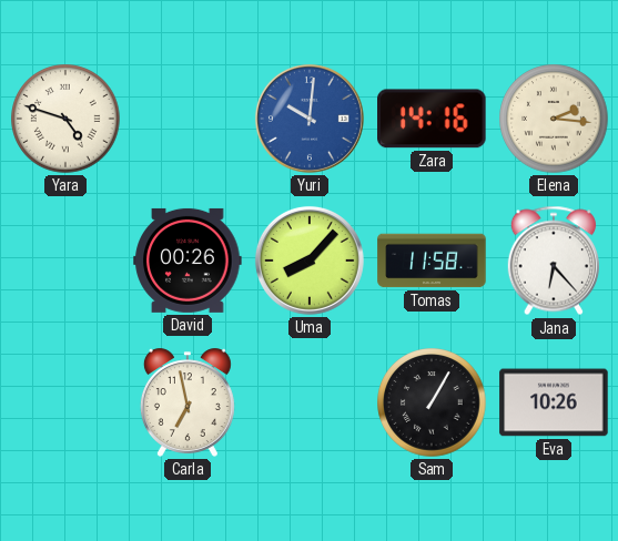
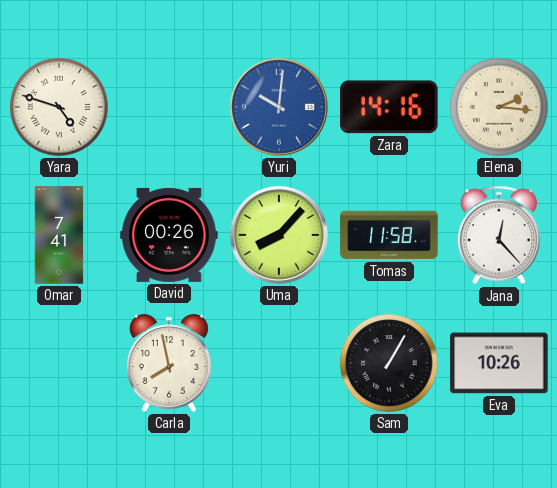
Omar: none -> 7:41
Jana: 6:23 -> 12:23
Carla: 6:58 -> 7:58
